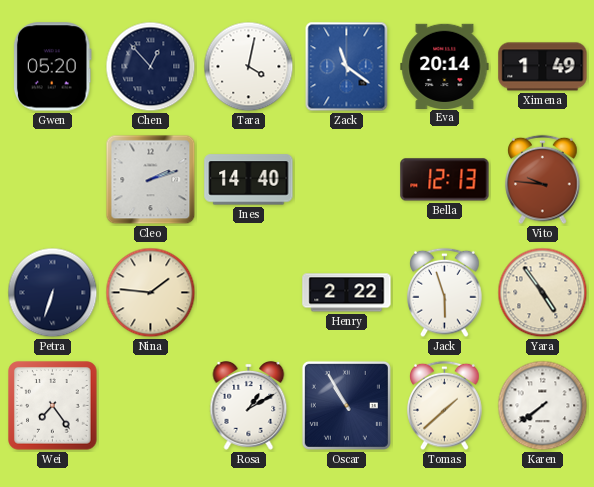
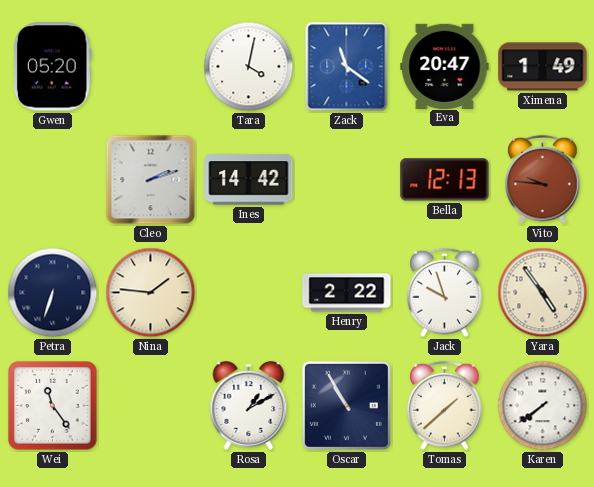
Chen: 12:53 -> none
Eva: 20:14 -> 20:47
Ines: 14:40 -> 14:42
Jack: 5:57 -> 9:57
Wei: 7:24 -> 11:24
